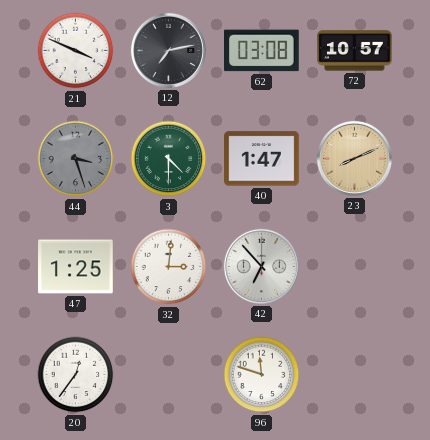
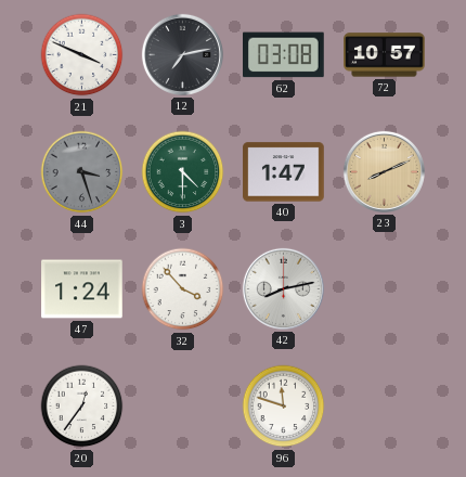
47: 1:25 -> 1:24
32: 3:01 -> 3:53
42: 6:53 -> 8:13
